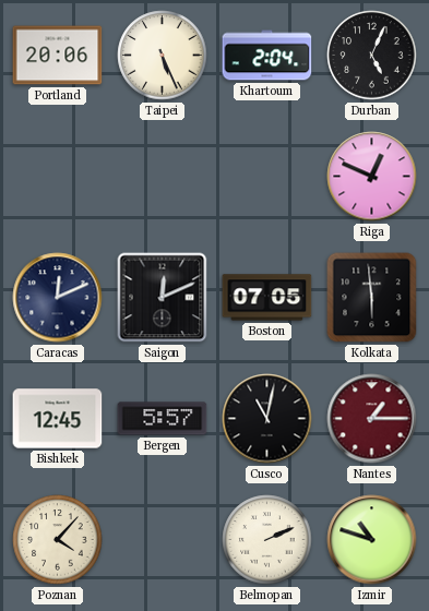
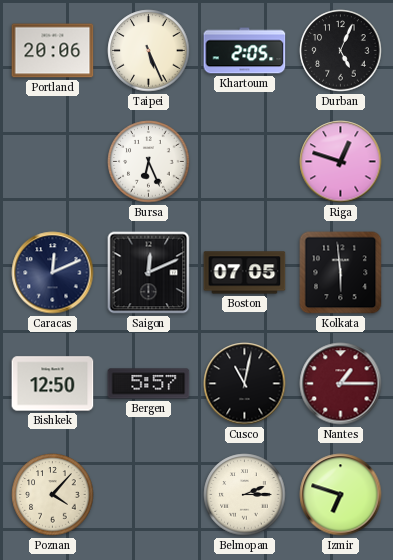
Khartoum: 2:04 -> 2:05
Bursa: none -> 6:26
Riga: 12:49 -> 12:48
Bishkek: 12:45 -> 12:50
Belmopan: 2:11 -> 2:15
Izmir: 10:48 -> 6:48
